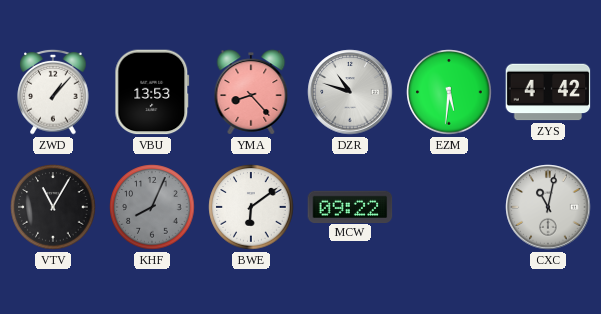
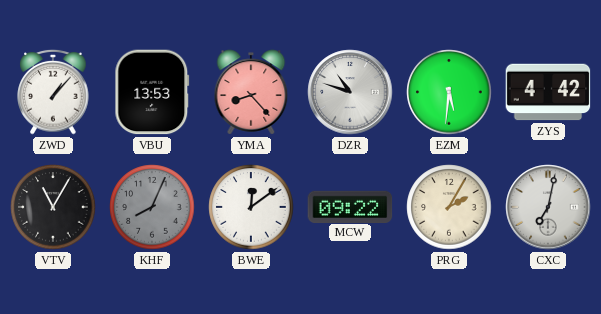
BWE: 6:09 -> 12:09
PRG: none -> 2:05
CXC: 11:02 -> 7:02
